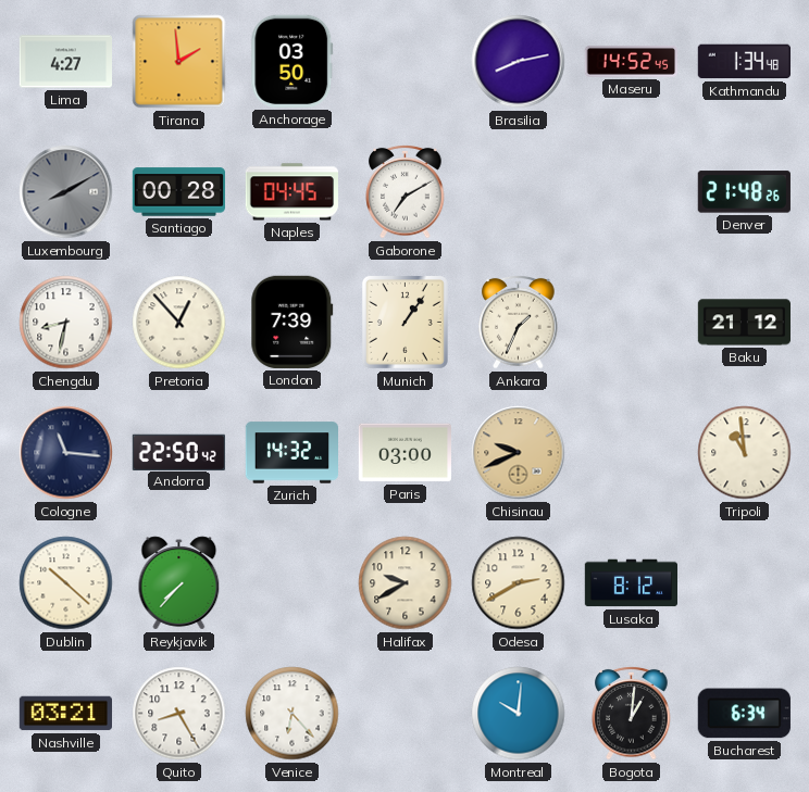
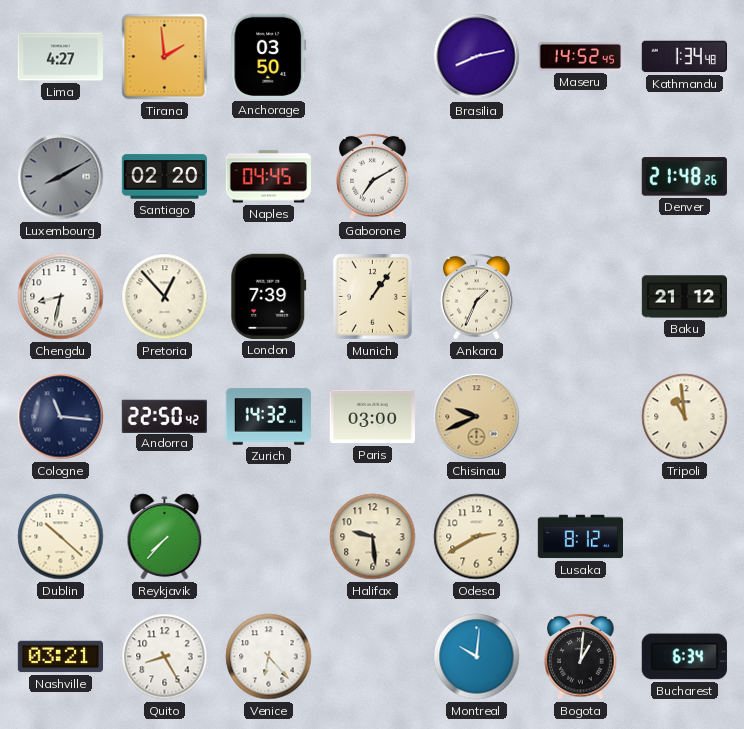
Santiago: 00:28 -> 02:20
Halifax: 9:40 -> 9:29
